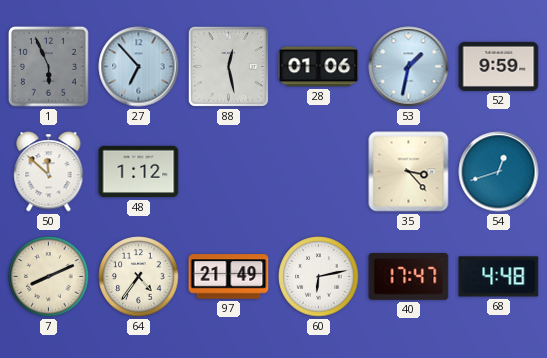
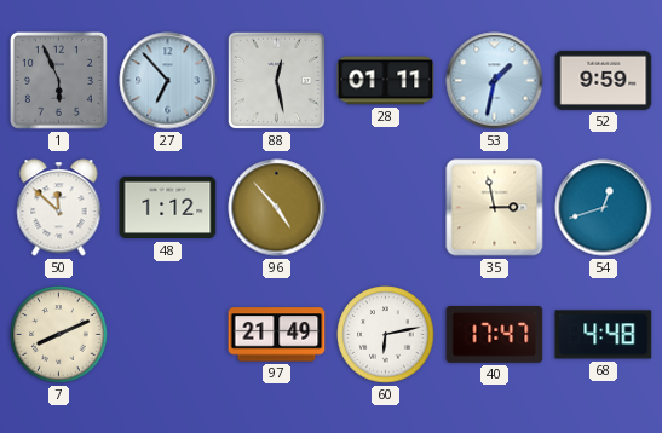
28: 01:06 -> 01:11
96: none -> 4:53
35: 3:23 -> 2:58
64: 4:36 -> none
